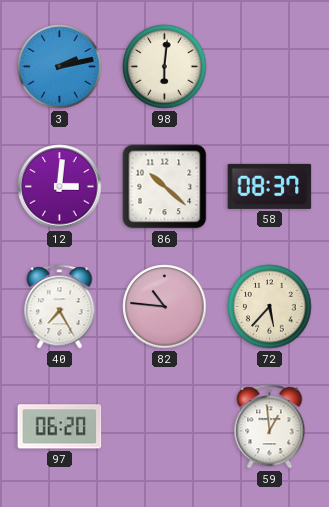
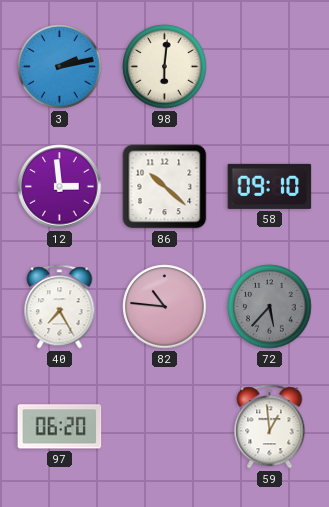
12: 3:01 -> 2:59
58: 08:37 -> 09:10
72 dial: cream -> grey
